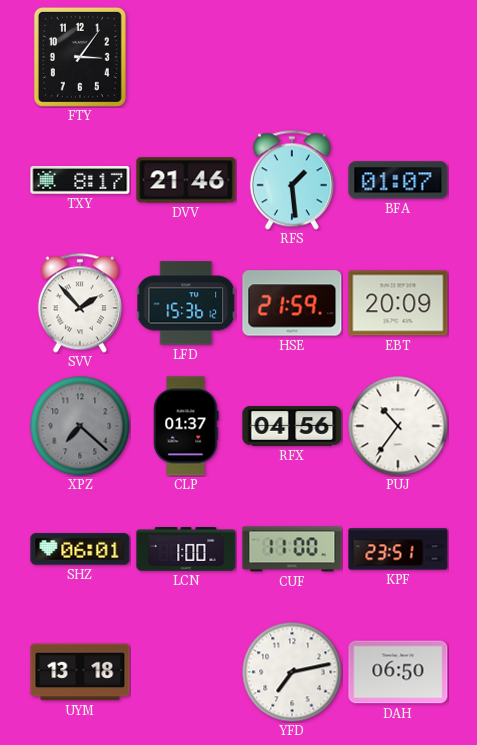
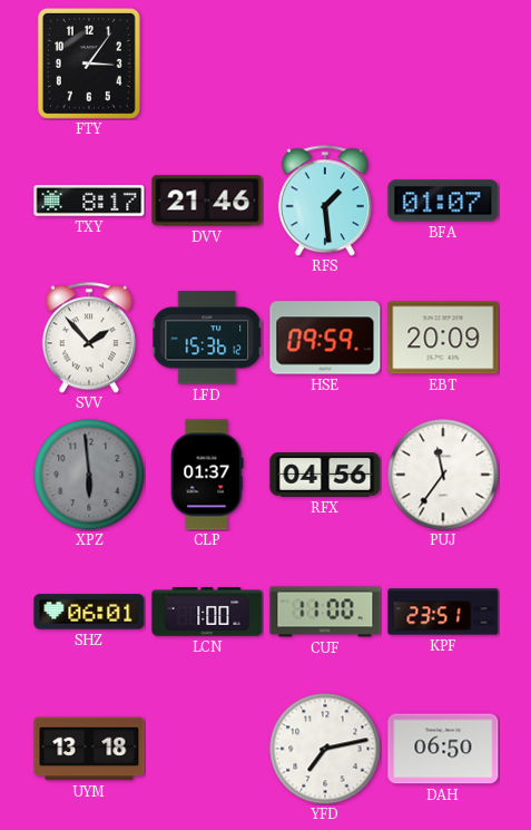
HSE: 21:59 -> 09:59
XPZ: 7:22 -> 5:59
PUJ: 10:36 -> 11:36
